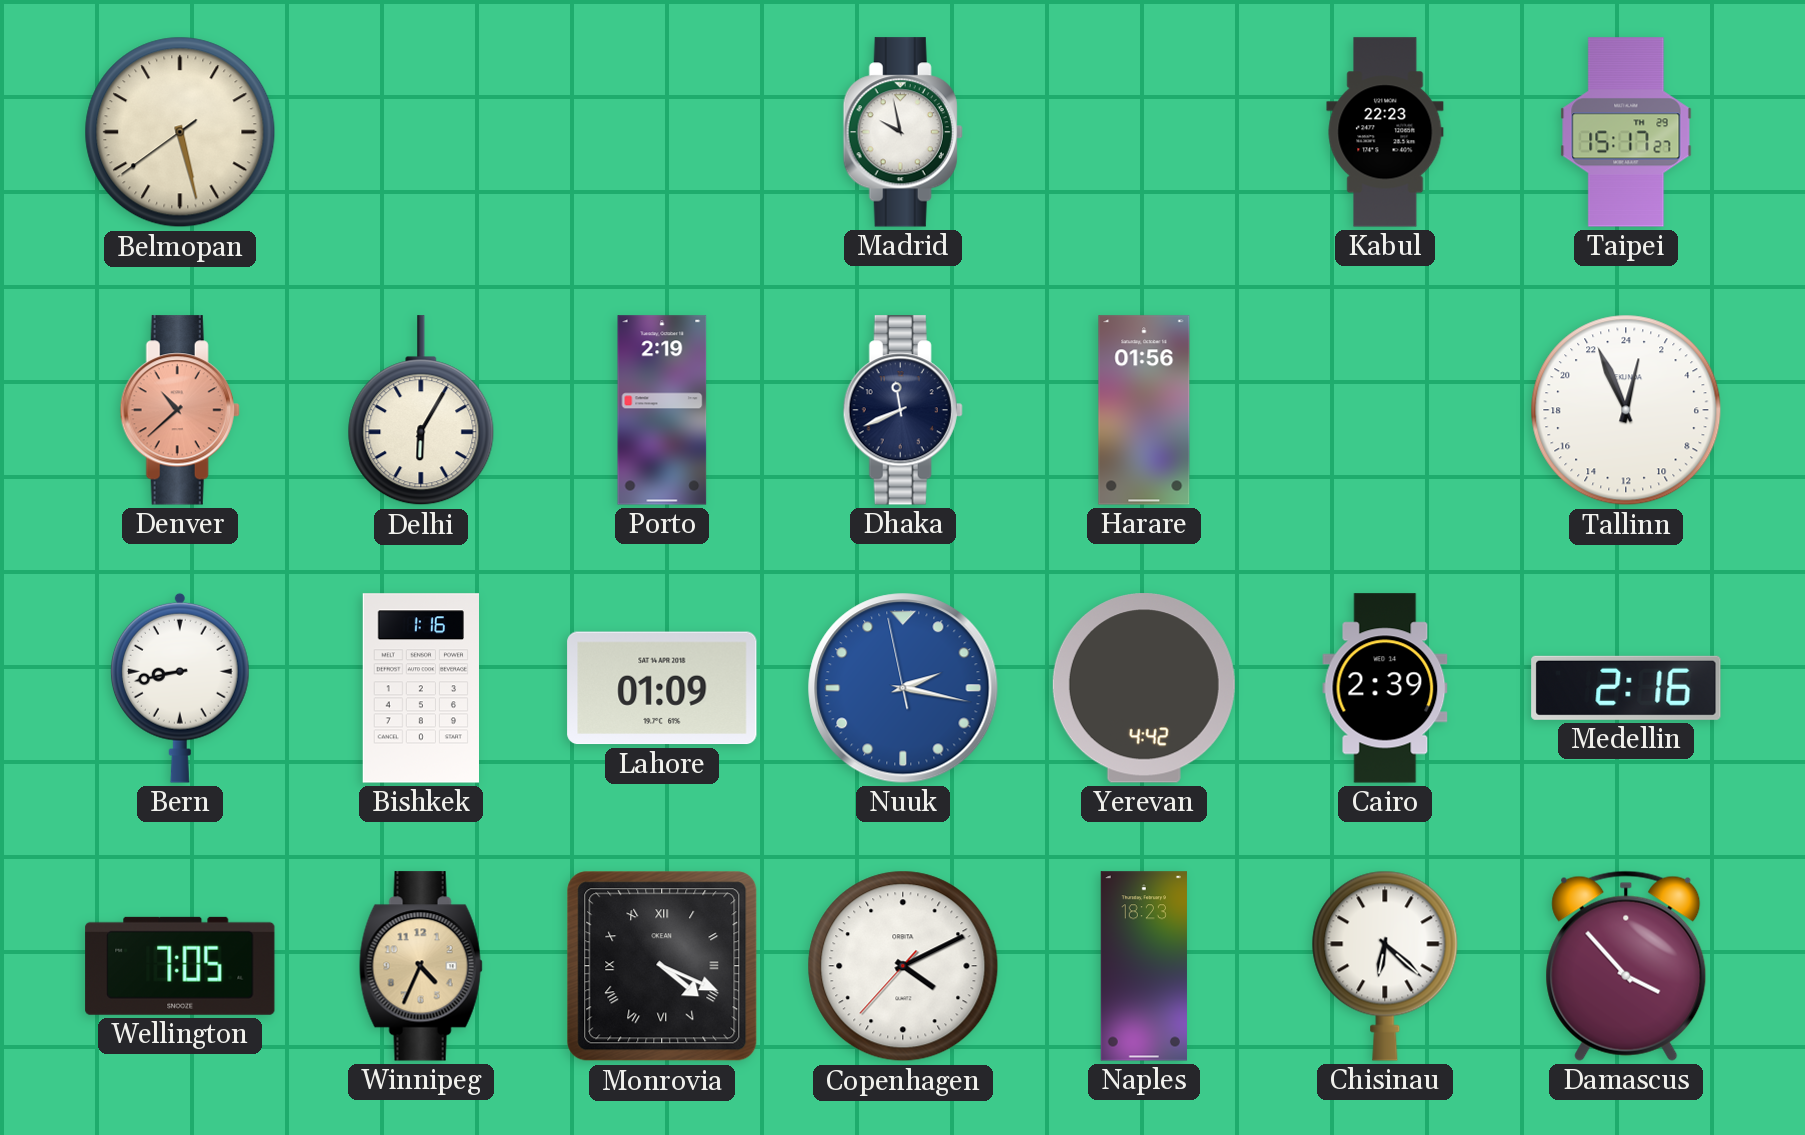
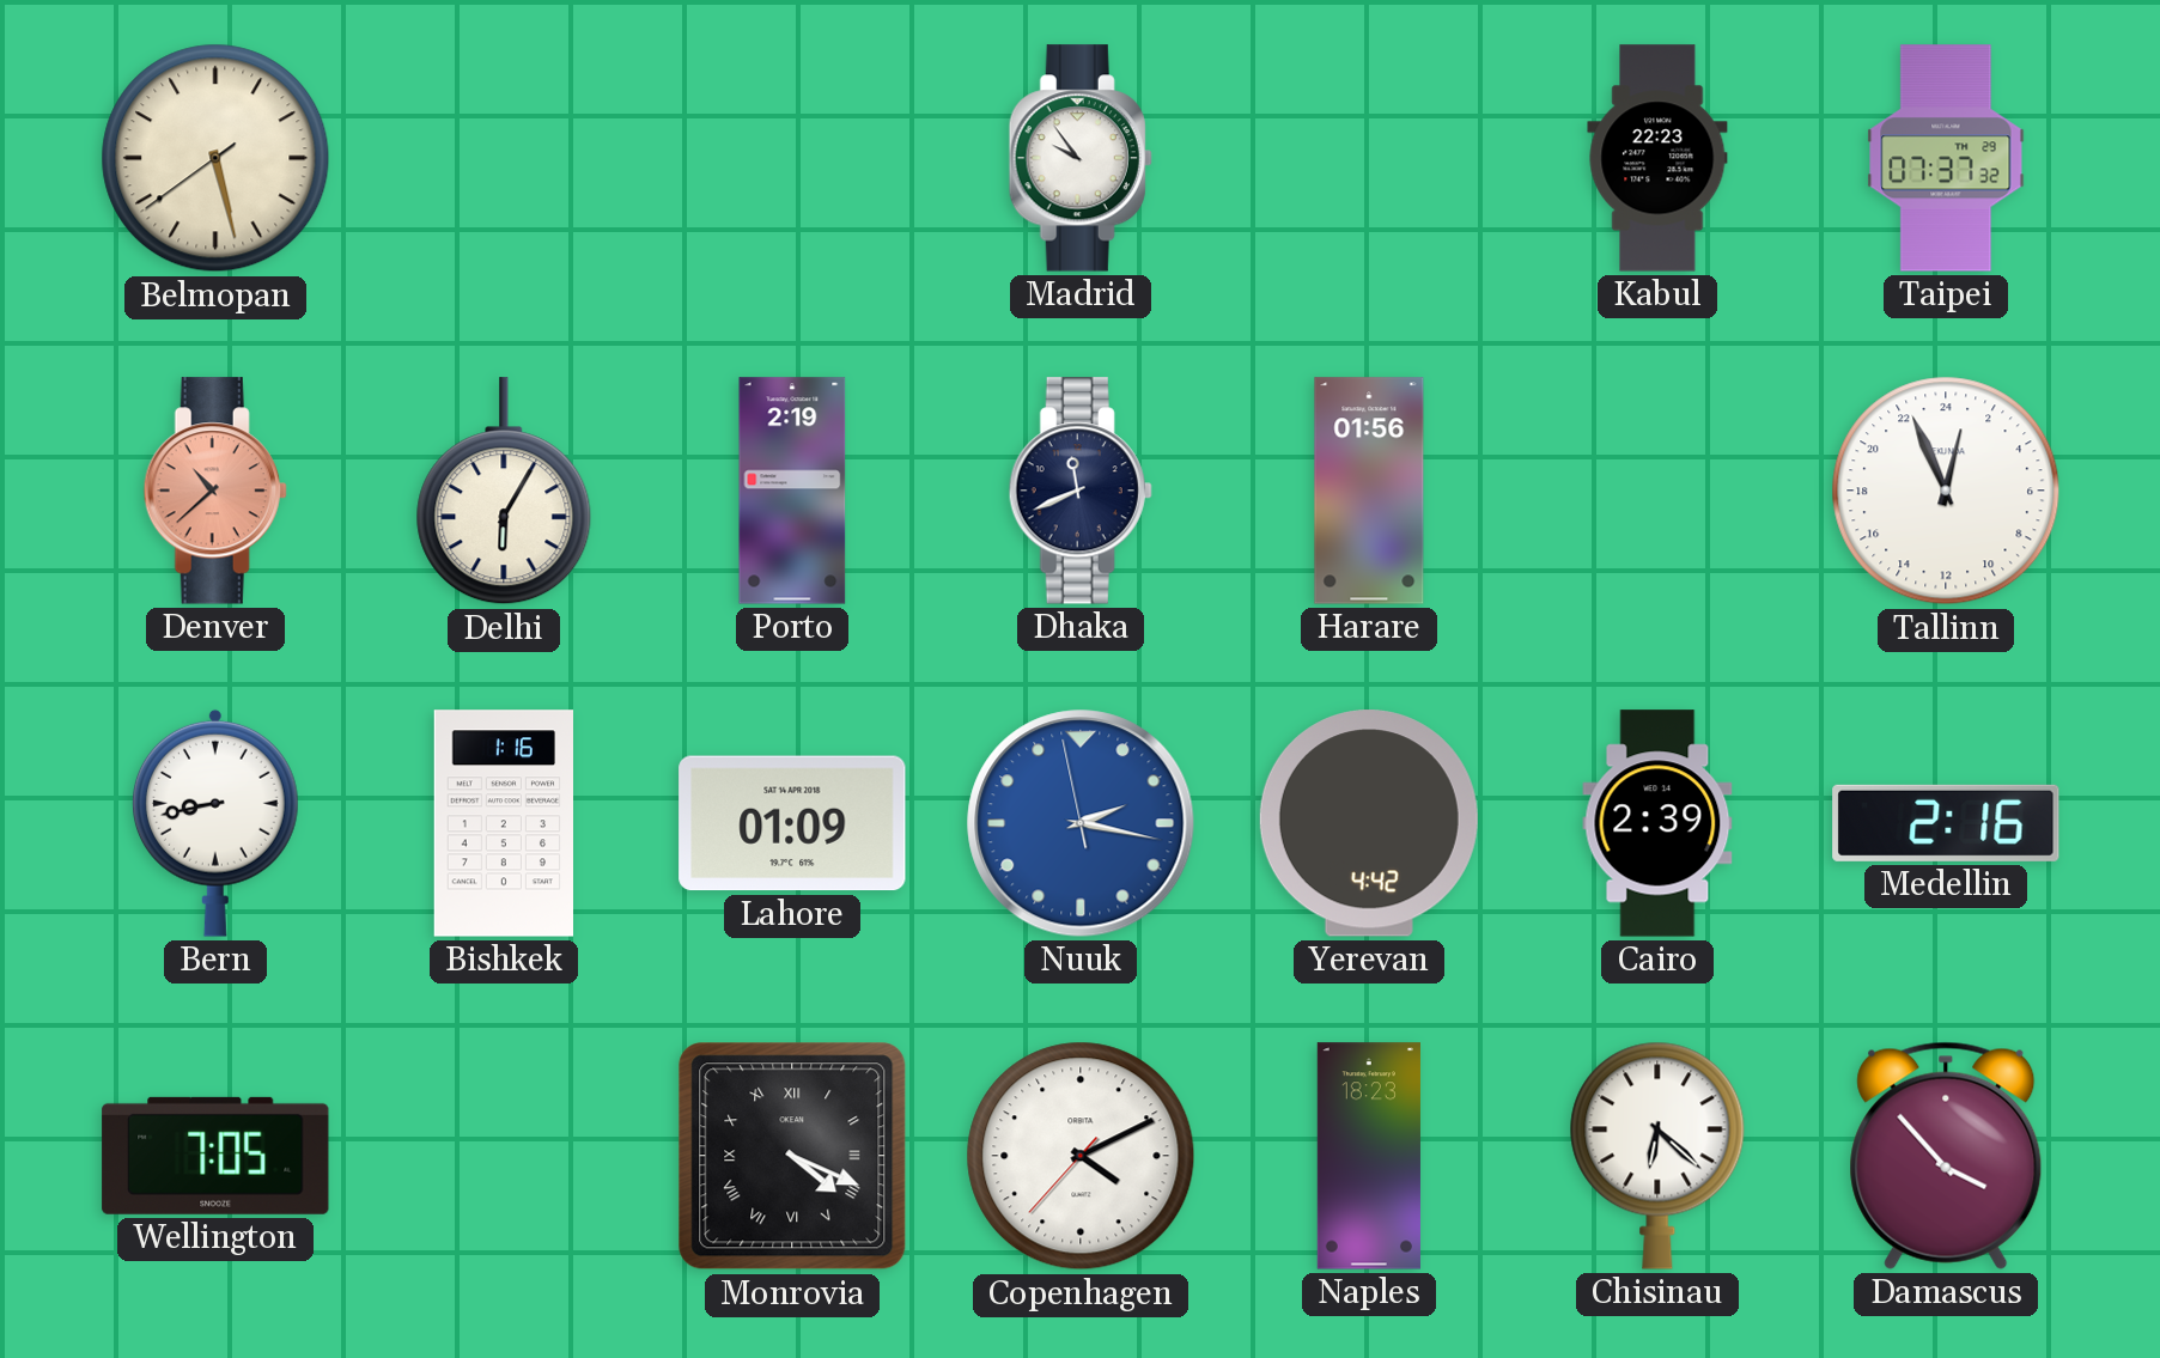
Madrid: 9:58 -> 9:54
Taipei: 15:17 -> 07:37
Winnipeg: 4:34 -> none
